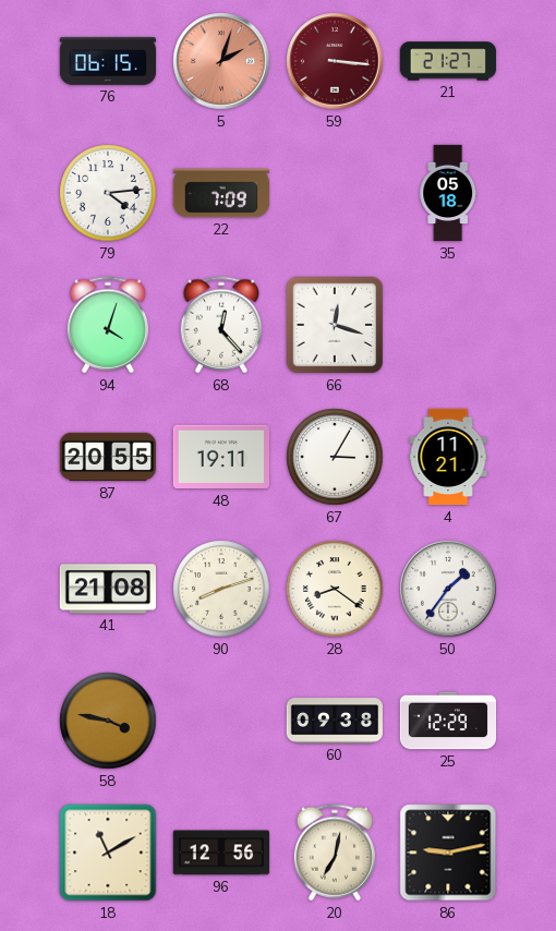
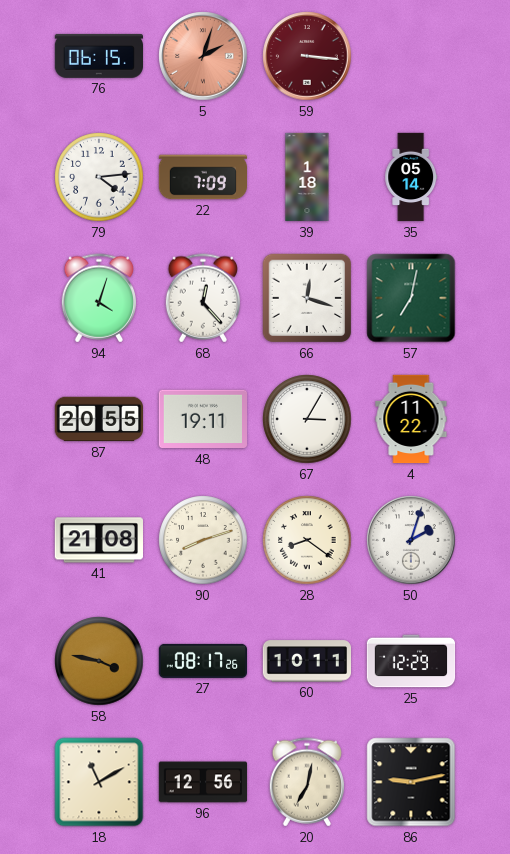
21: 21:27 -> none
39: none -> 1:18
35: 05:18 -> 05:14
57: none -> 7:02
4: 11:21 -> 11:22
50: 1:36 -> 2:03
27: none -> 08:17
60: 09:38 -> 10:11
